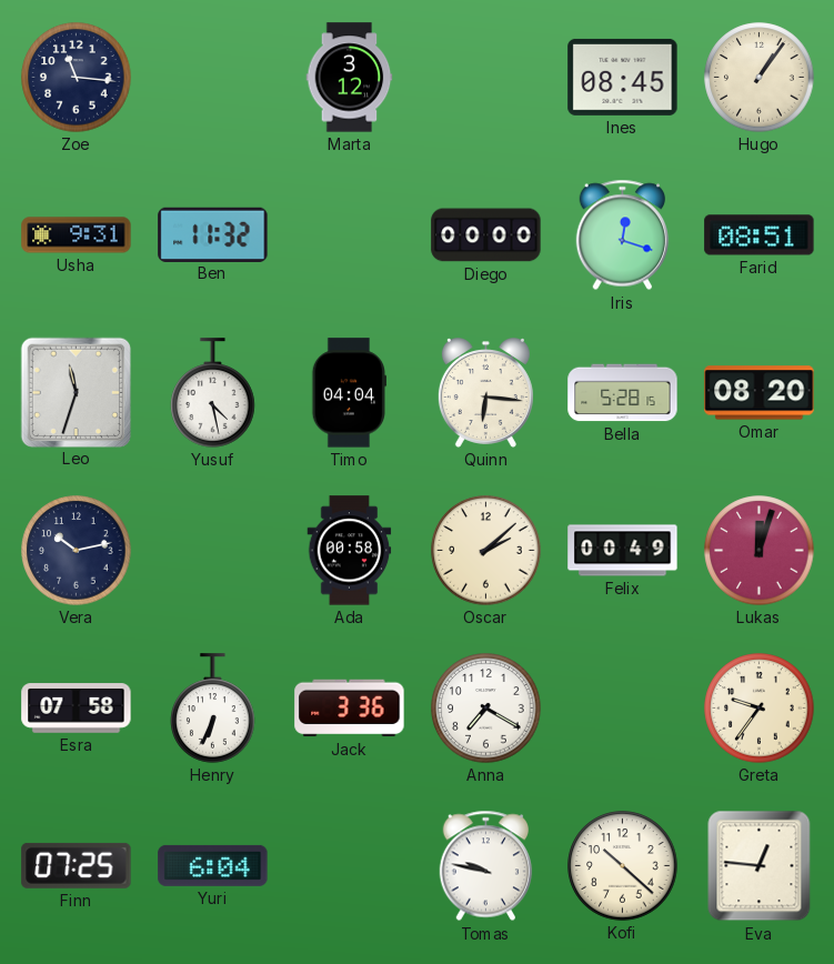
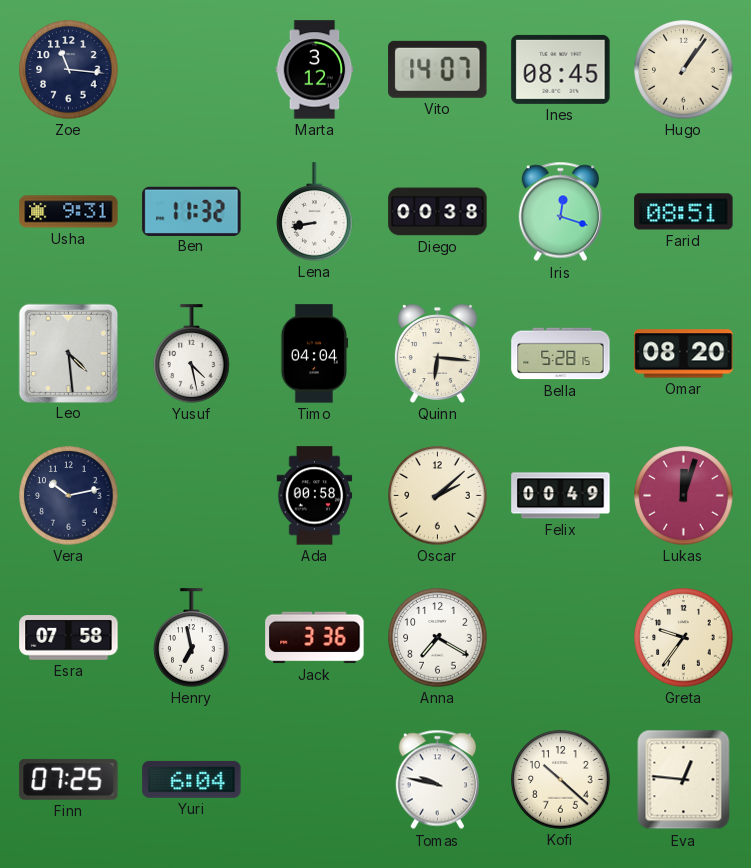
Vito: none -> 14:07
Lena: none -> 8:43
Diego: 00:00 -> 00:38
Leo: 11:33 -> 4:29
Henry: 6:34 -> 6:58
